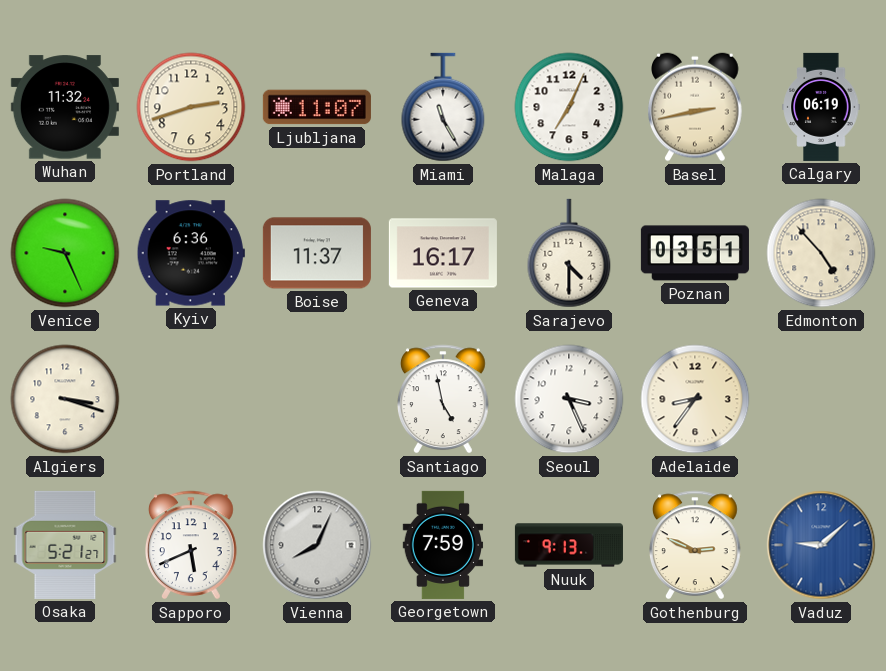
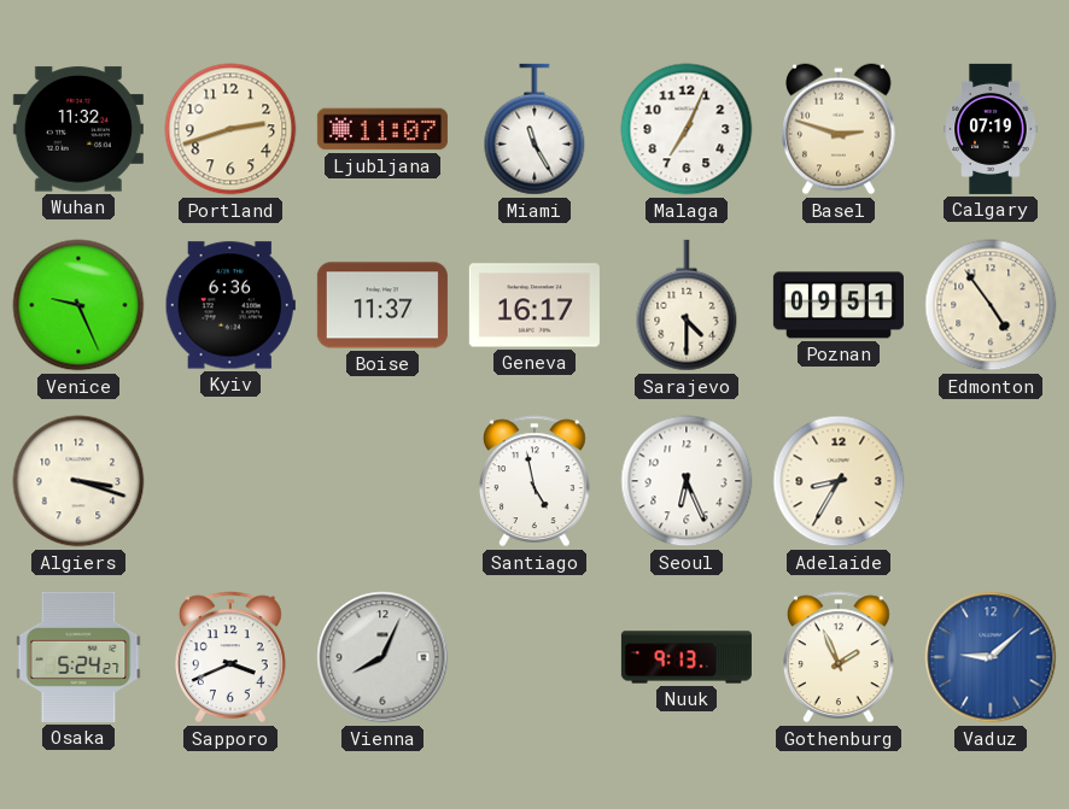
Basel: 2:43 -> 2:48
Calgary: 06:19 -> 07:19
Poznan: 03:51 -> 09:51
Edmonton: 4:53 -> 4:54
Seoul: 3:26 -> 6:26
Adelaide: 8:36 -> 8:35
Osaka: 5:21 -> 5:24
Sapporo: 5:41 -> 3:41
Georgetown: 7:59 -> none
Gothenburg: 2:49 -> 1:56
